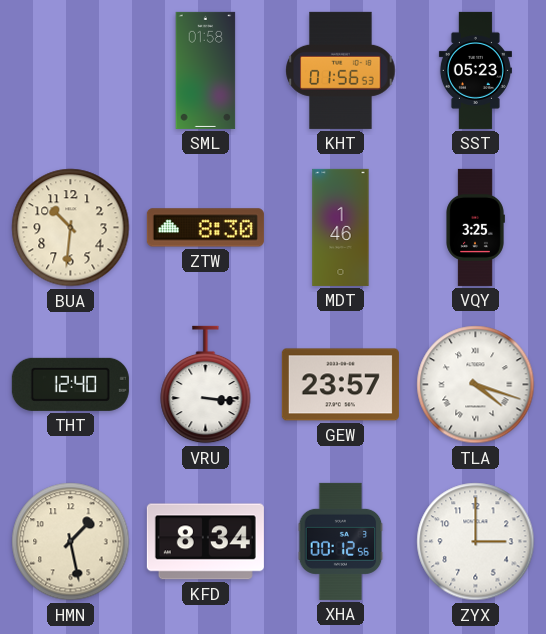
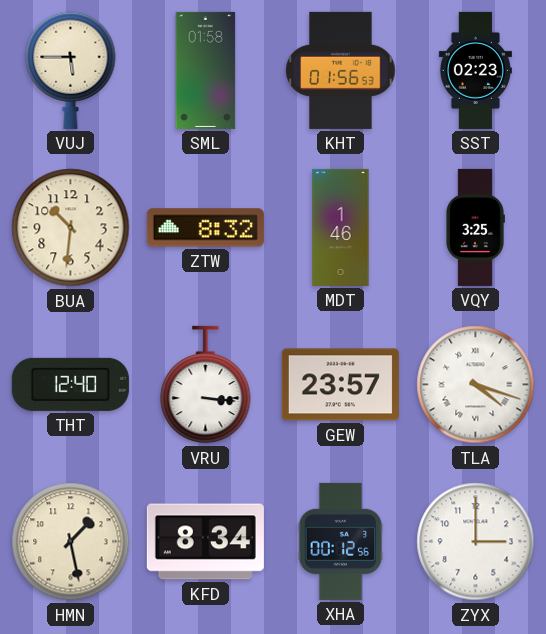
VUJ: none -> 5:45
SST: 05:23 -> 02:23
ZTW: 8:30 -> 8:32
